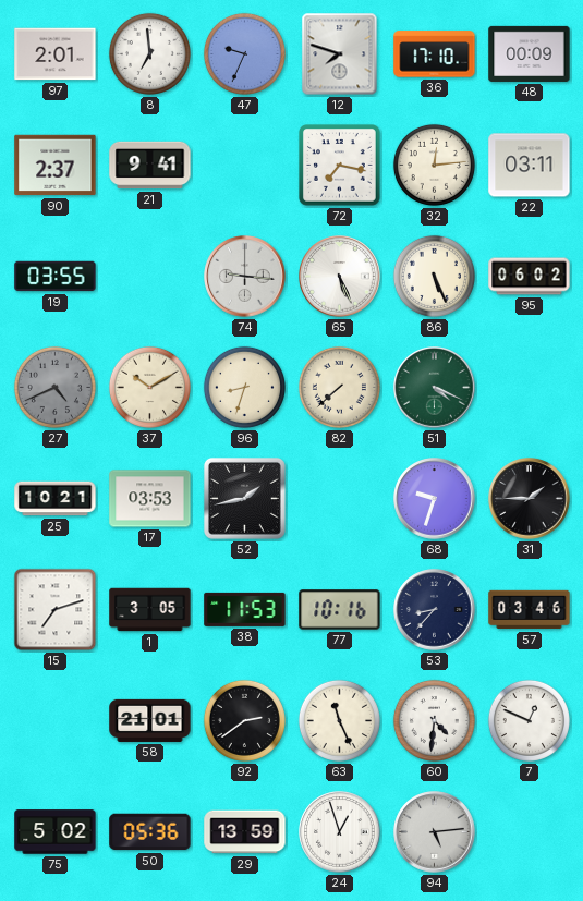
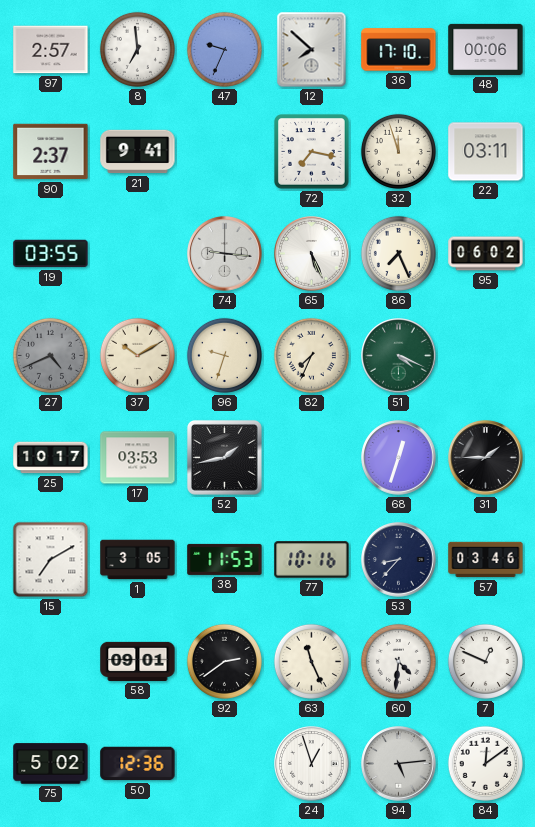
97: 2:01 -> 2:57
12: 7:48 -> 7:52
48: 00:09 -> 00:06
32: 12:14 -> 11:57
86: 5:26 -> 7:26
96: 8:33 -> 9:33
82: 7:38 -> 7:34
25: 10:21 -> 10:17
68: 9:33 -> 12:33
15: 7:12 -> 7:10
58: 21:01 -> 09:01
50: 05:36 -> 12:36
29: 13:59 -> none
84: none -> 12:09
